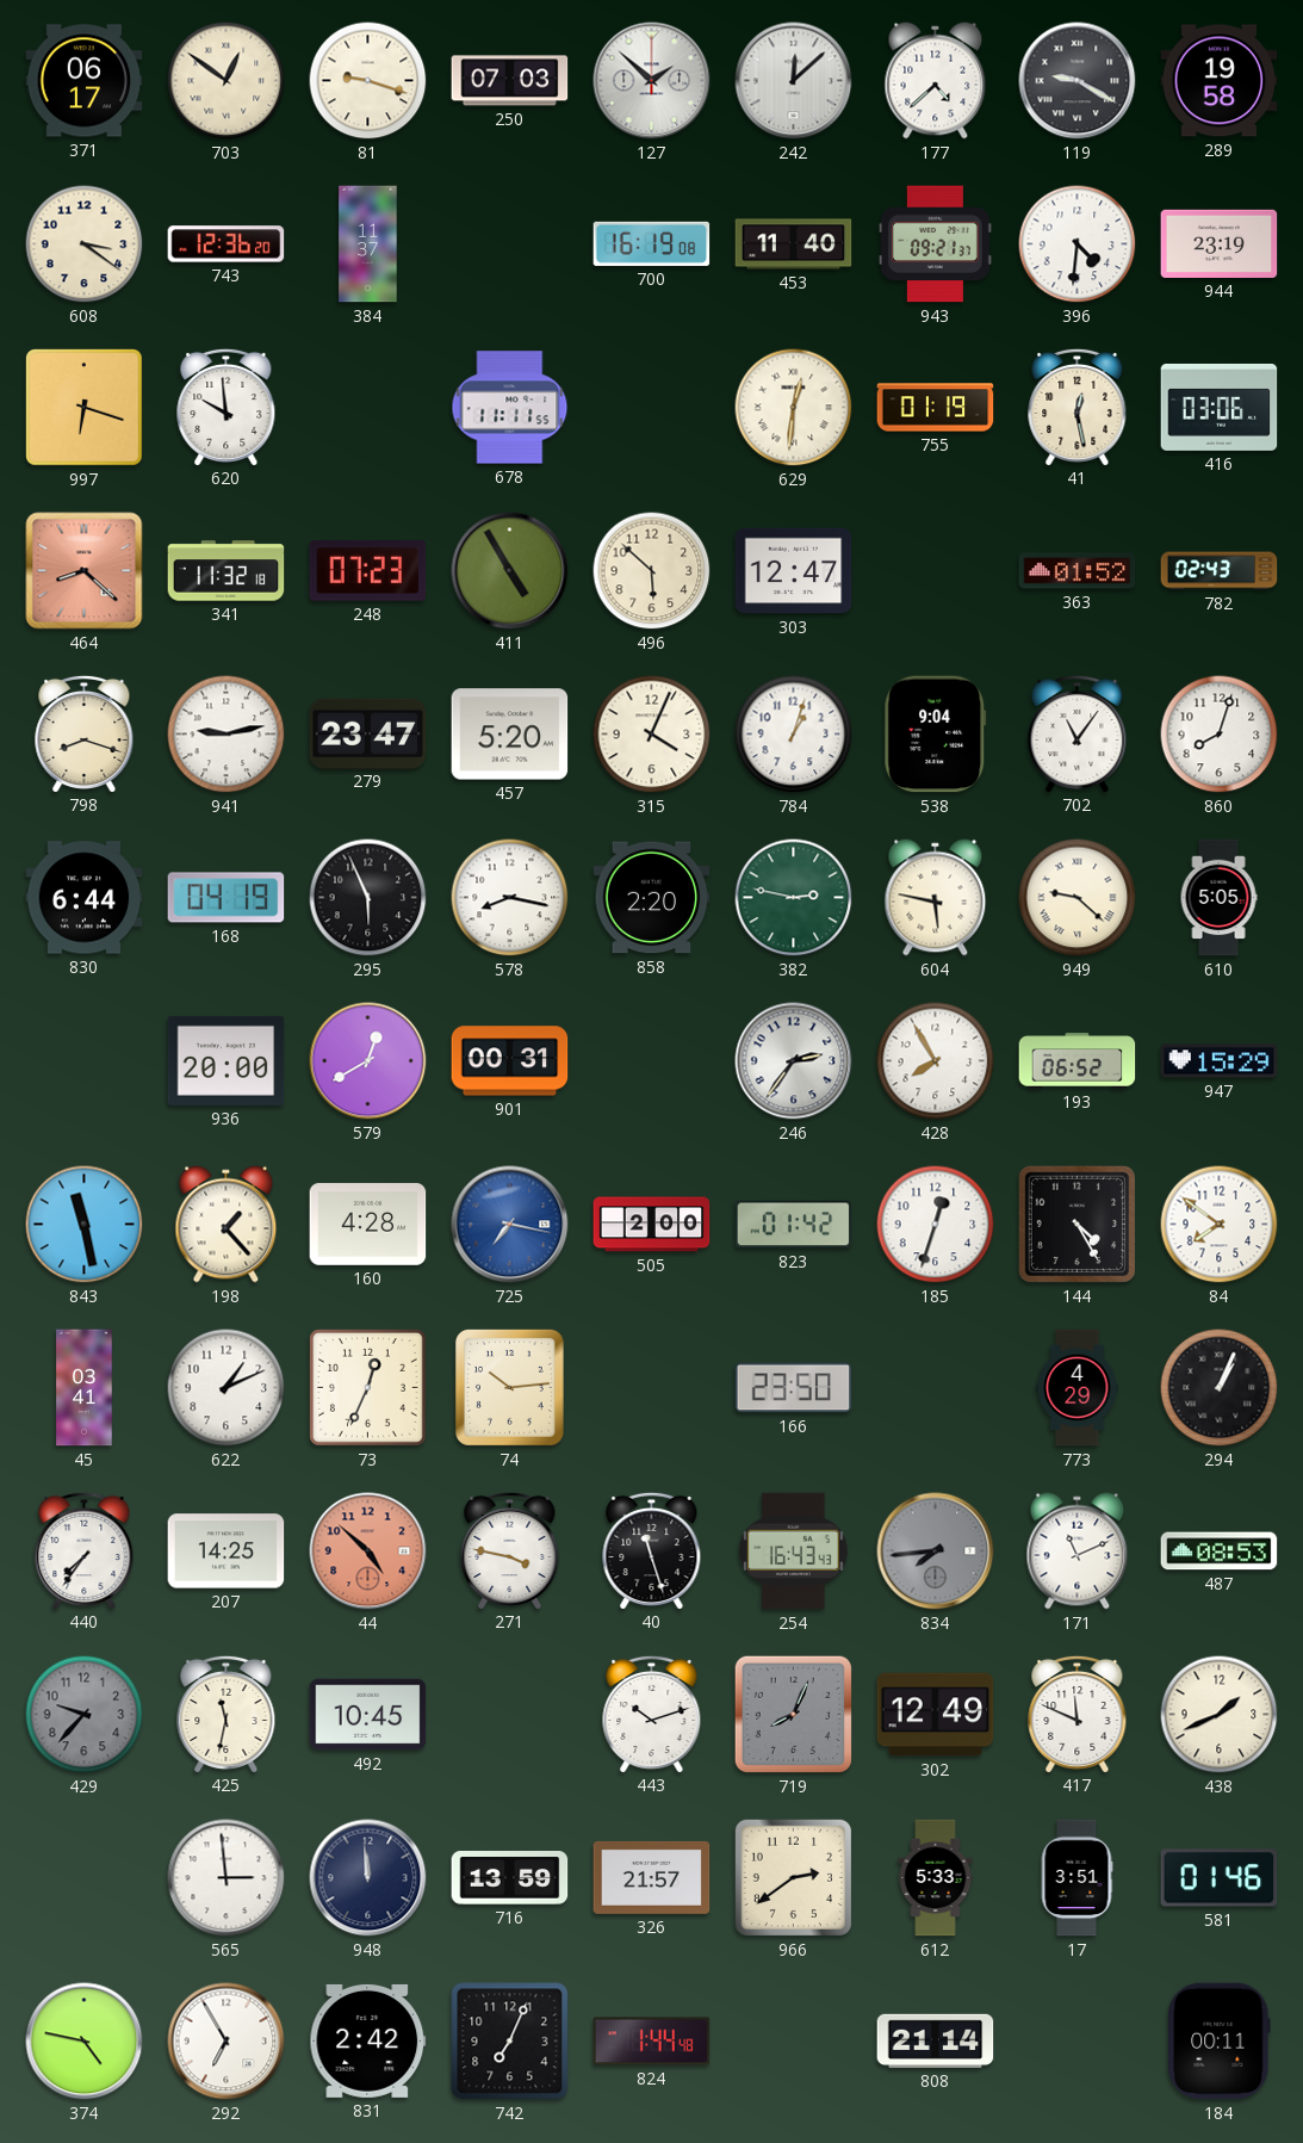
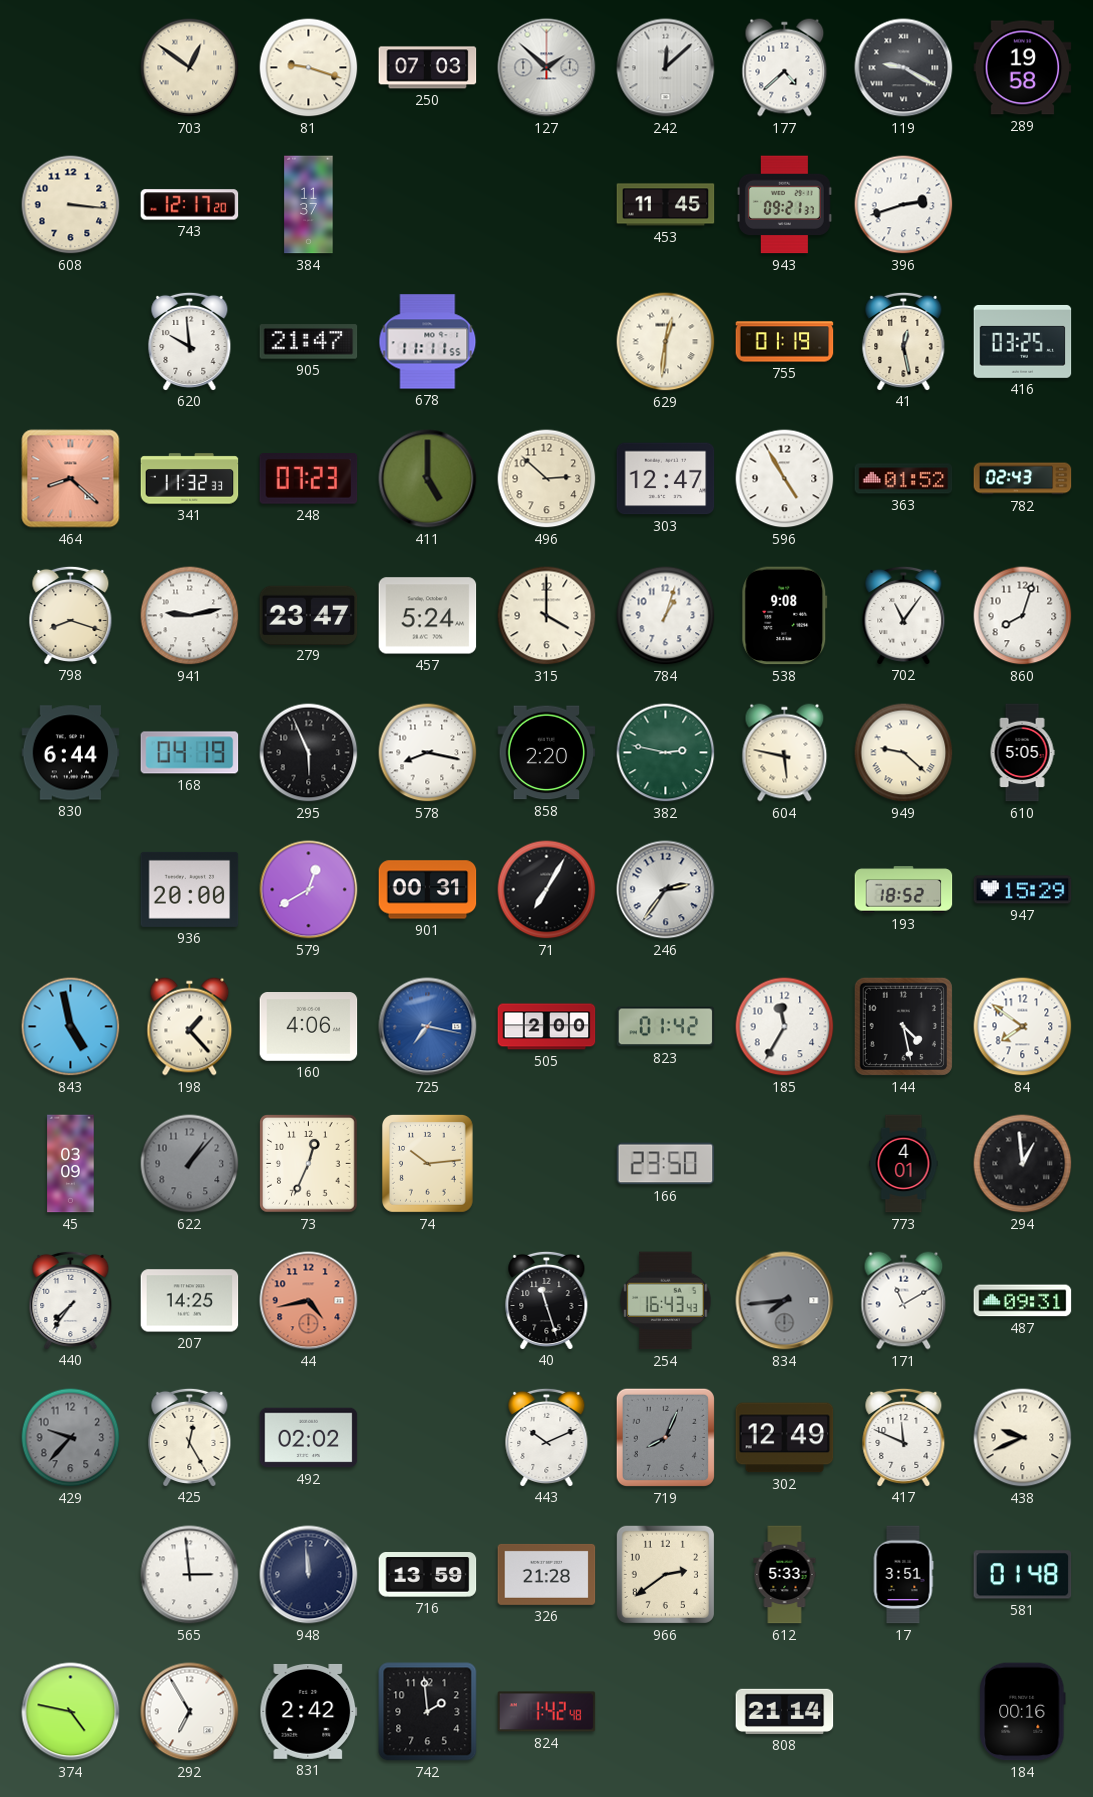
371: 06:17 -> none
608: 3:21 -> 3:16
743: 12:36 -> 12:17
700: 16:19 -> none
453: 11:40 -> 11:45
396: 4:31 -> 2:42
944: 23:19 -> none
997: 6:18 -> none
905: none -> 21:47
416: 03:06 -> 03:25
341: 11:32:18 -> 11:32:33
411: 4:55 -> 5:00
496: 5:52 -> 2:52
596: none -> 4:55
457: 5:20 -> 5:24
315: 4:04 -> 4:00
538: 9:04 -> 9:08
71: none -> 7:05
428: 7:55 -> none
193: 06:52 -> 18:52
843: 11:28 -> 4:58
160: 4:28 -> 4:06
185: 12:33 -> 11:35
144: 4:25 -> 4:28
45: 03:41 -> 03:09
622: 1:11 -> 1:07
622 dial: white -> grey
773: 4:29 -> 4:01
294: 1:04 -> 12:59
44: 4:52 -> 4:43
271: 3:47 -> none
171: 11:11 -> 11:10
487: 08:53 -> 09:31
425: 11:32 -> 12:25
492: 10:45 -> 02:02
443: 10:12 -> 10:11
438: 1:41 -> 9:41
326: 21:57 -> 21:28
581: 01:46 -> 01:48
742: 7:04 -> 1:59
824: 1:44 -> 1:42
184: 00:11 -> 00:16
